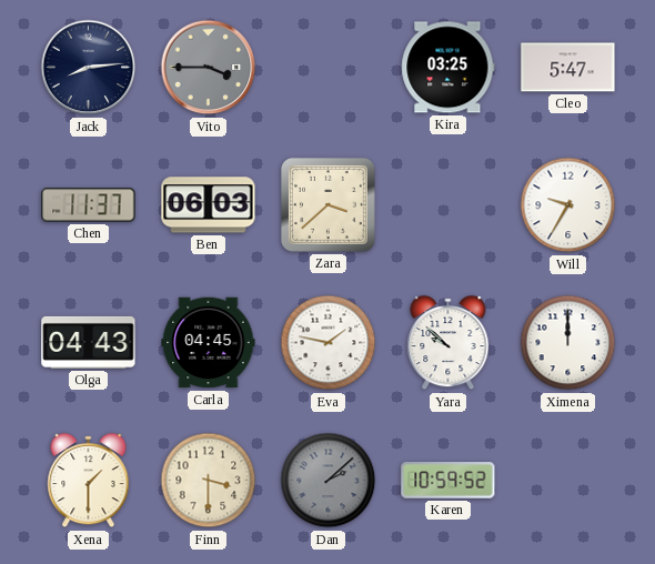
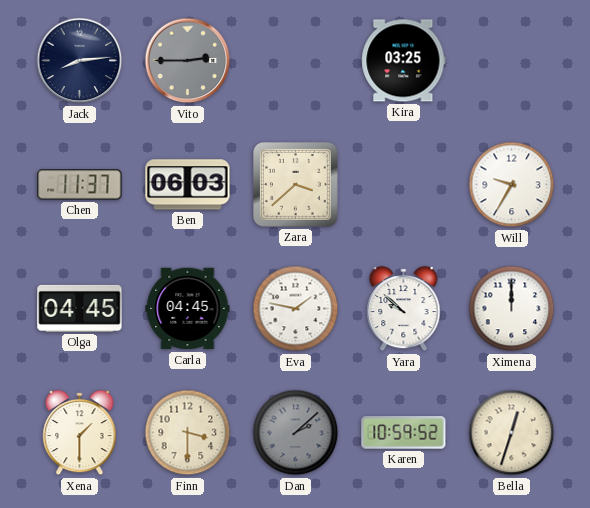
Vito: 3:45 -> 2:45
Cleo: 5:47 -> none
Olga: 04:43 -> 04:45
Bella: none -> 12:33
